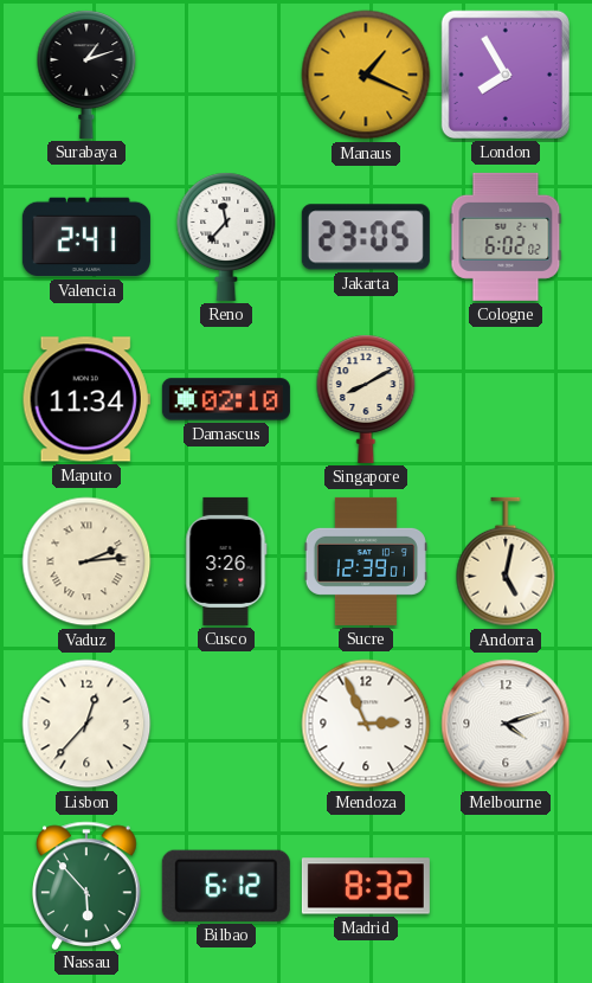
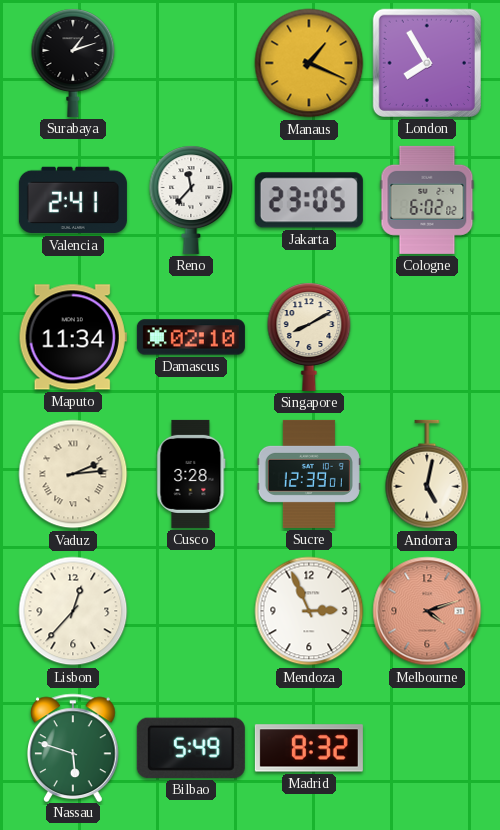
Cusco: 3:26 -> 3:28
Melbourne dial: white -> salmon
Nassau: 5:53 -> 5:48
Bilbao: 6:12 -> 5:49
